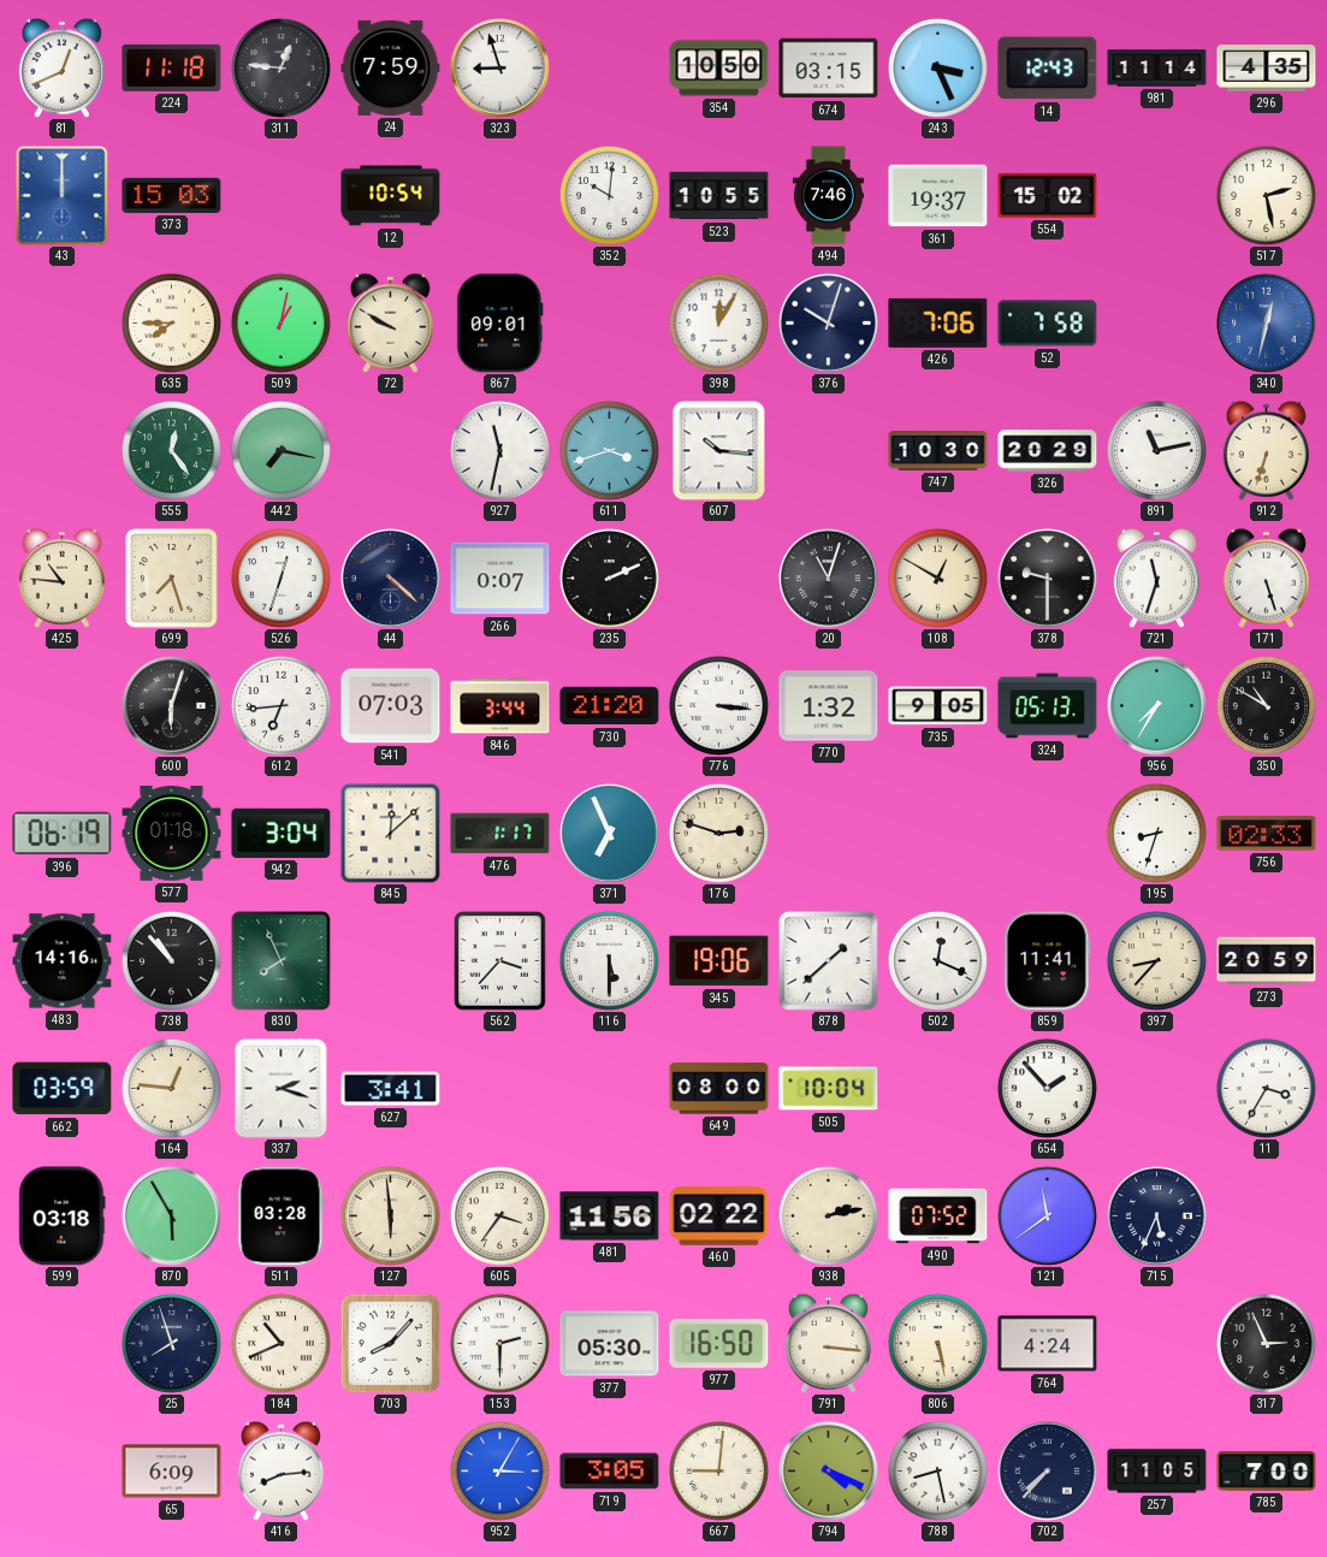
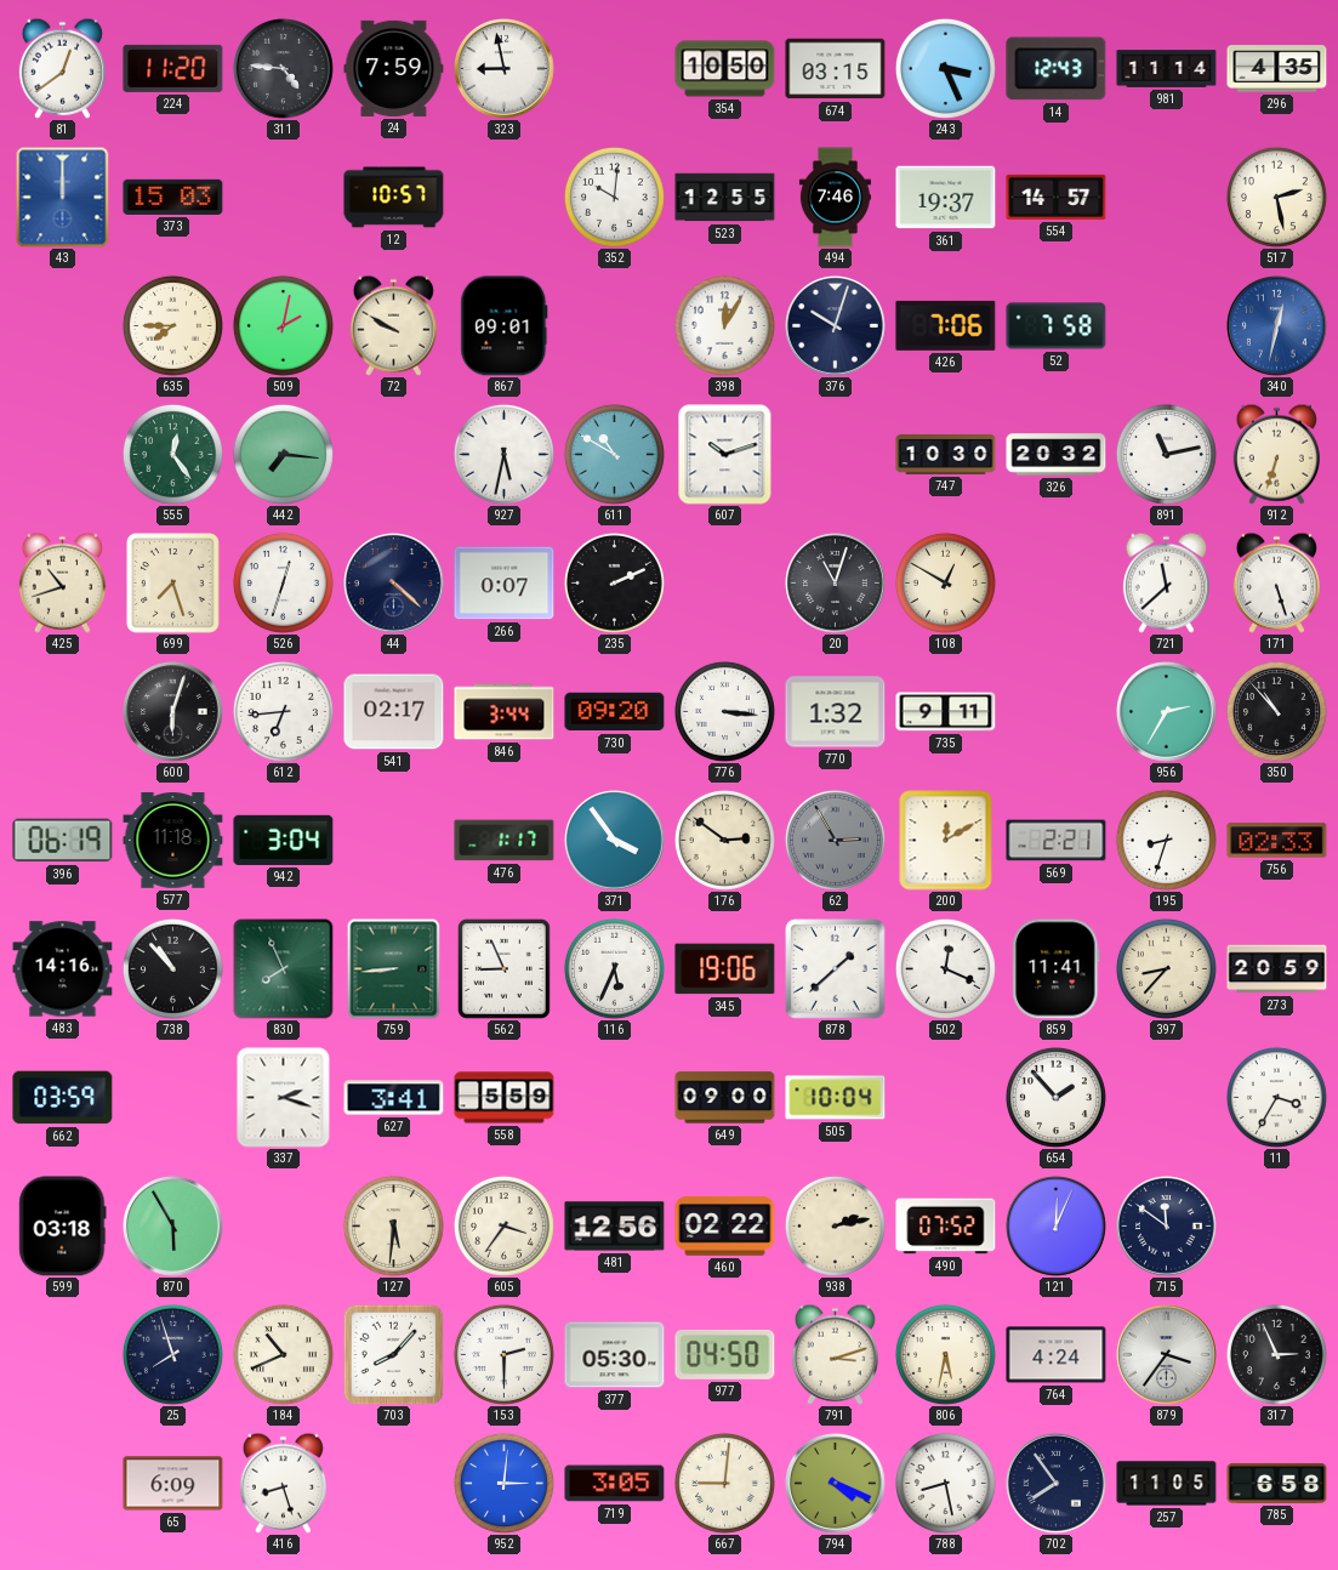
81: 12:41 -> 12:39
224: 11:18 -> 11:20
311: 12:46 -> 4:46
323: 8:57 -> 8:58
12: 10:54 -> 10:57
523: 10:55 -> 12:55
554: 15:02 -> 14:57
509: 1:02 -> 2:02
442: 7:17 -> 7:16
927: 11:32 -> 5:32
611: 3:42 -> 10:50
607: 10:16 -> 10:12
326: 20:29 -> 20:32
425: 10:46 -> 10:42
378: 9:30 -> none
721: 11:33 -> 11:38
541: 07:03 -> 02:17
730: 21:20 -> 09:20
735: 9:05 -> 9:11
324: 05:13 -> none
956: 7:35 -> 2:35
350: 10:50 -> 10:53
577: 01:18 -> 11:18
845: 12:08 -> none
371: 6:56 -> 3:54
176: 2:48 -> 2:51
62: none -> 2:55
200: none -> 12:10
569: none -> 2:21
759: none -> 8:44
562: 3:37 -> 8:56
116: 5:30 -> 5:34
164: 12:46 -> none
558: none -> 5:59
649: 08:00 -> 09:00
511: 03:28 -> none
127: 5:59 -> 5:31
481: 11:56 -> 12:56
121: 11:39 -> 12:04
715: 5:34 -> 11:51
977: 16:50 -> 04:50
791: 3:16 -> 3:12
806: 5:28 -> 5:32
879: none -> 3:36
416: 8:14 -> 8:27
952: 3:05 -> 3:01
702: 7:37 -> 7:54
785: 7:00 -> 6:58
